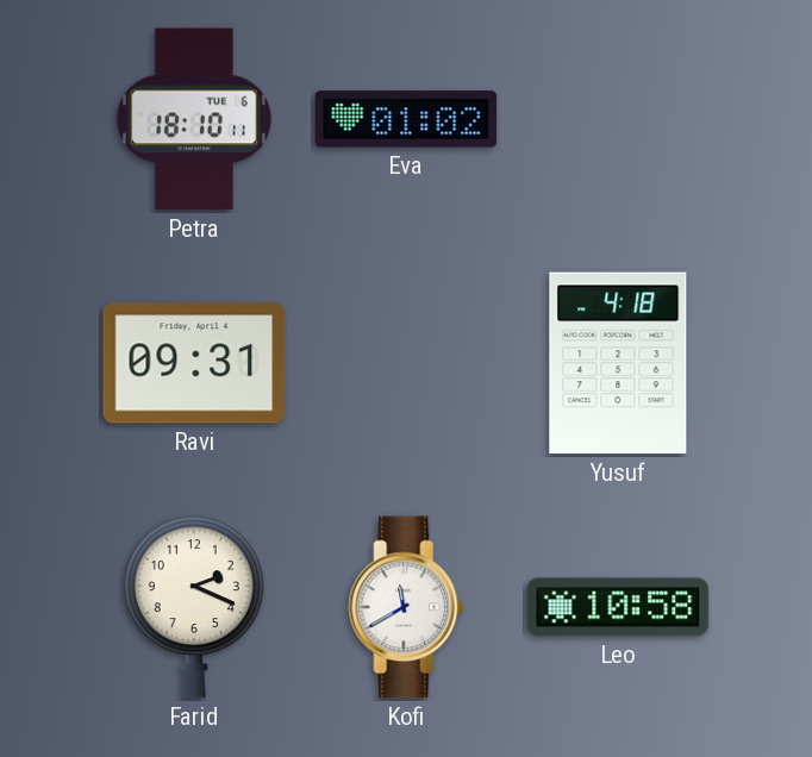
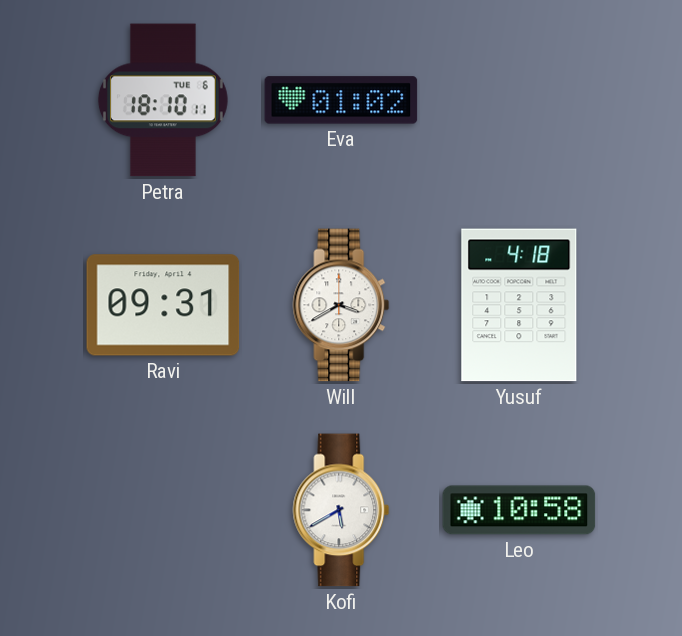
Will: none -> 3:40
Farid: 2:19 -> none
Kofi: 11:40 -> 5:40
